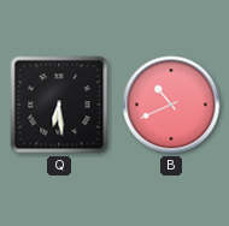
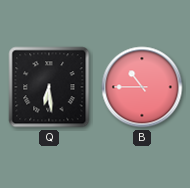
B: 10:41 -> 10:45
